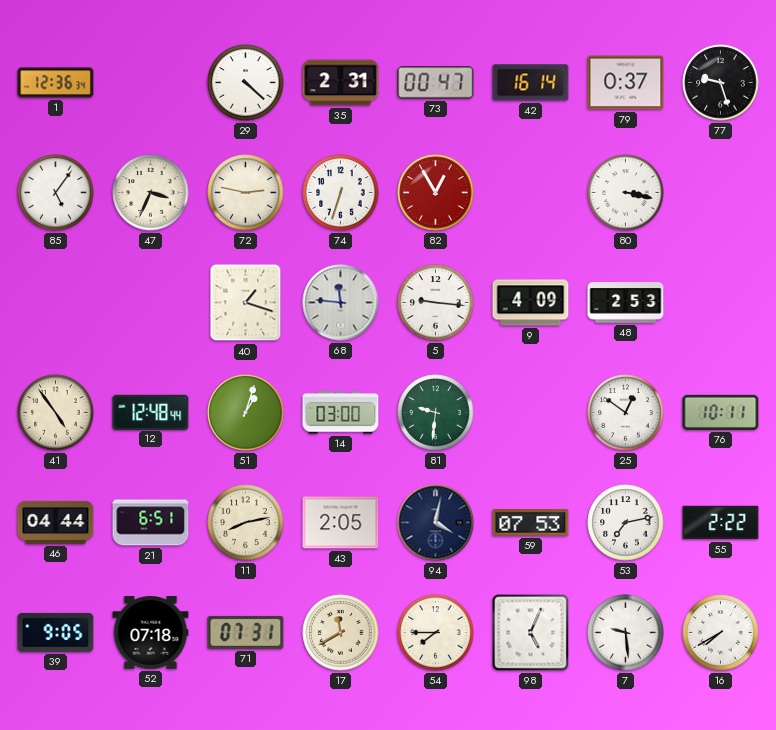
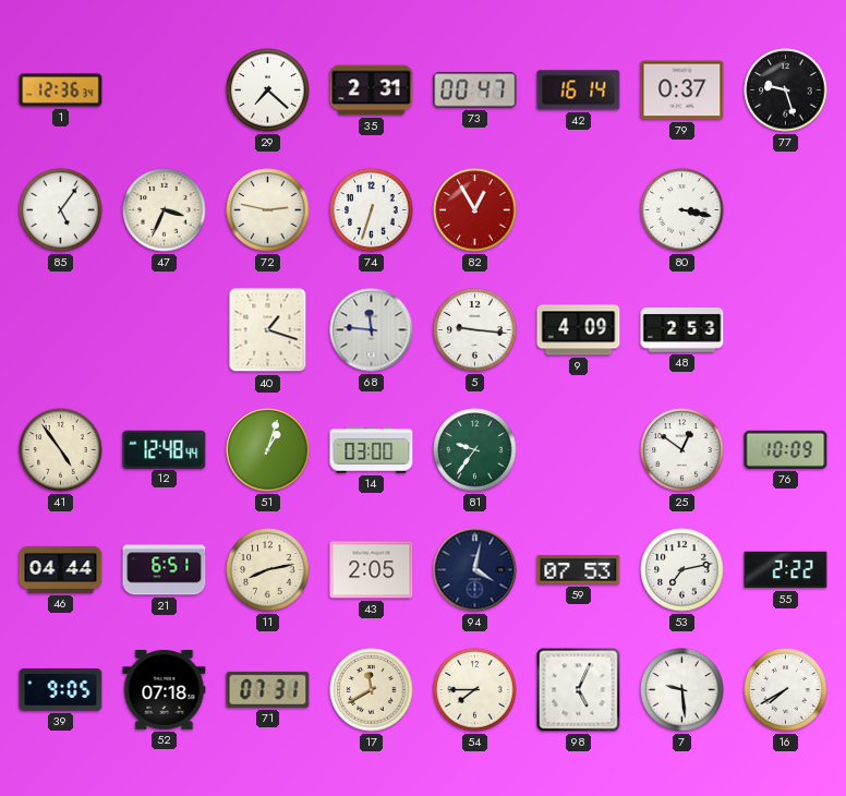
29: 4:22 -> 7:22
81: 9:31 -> 9:36
76: 10:11 -> 10:09
